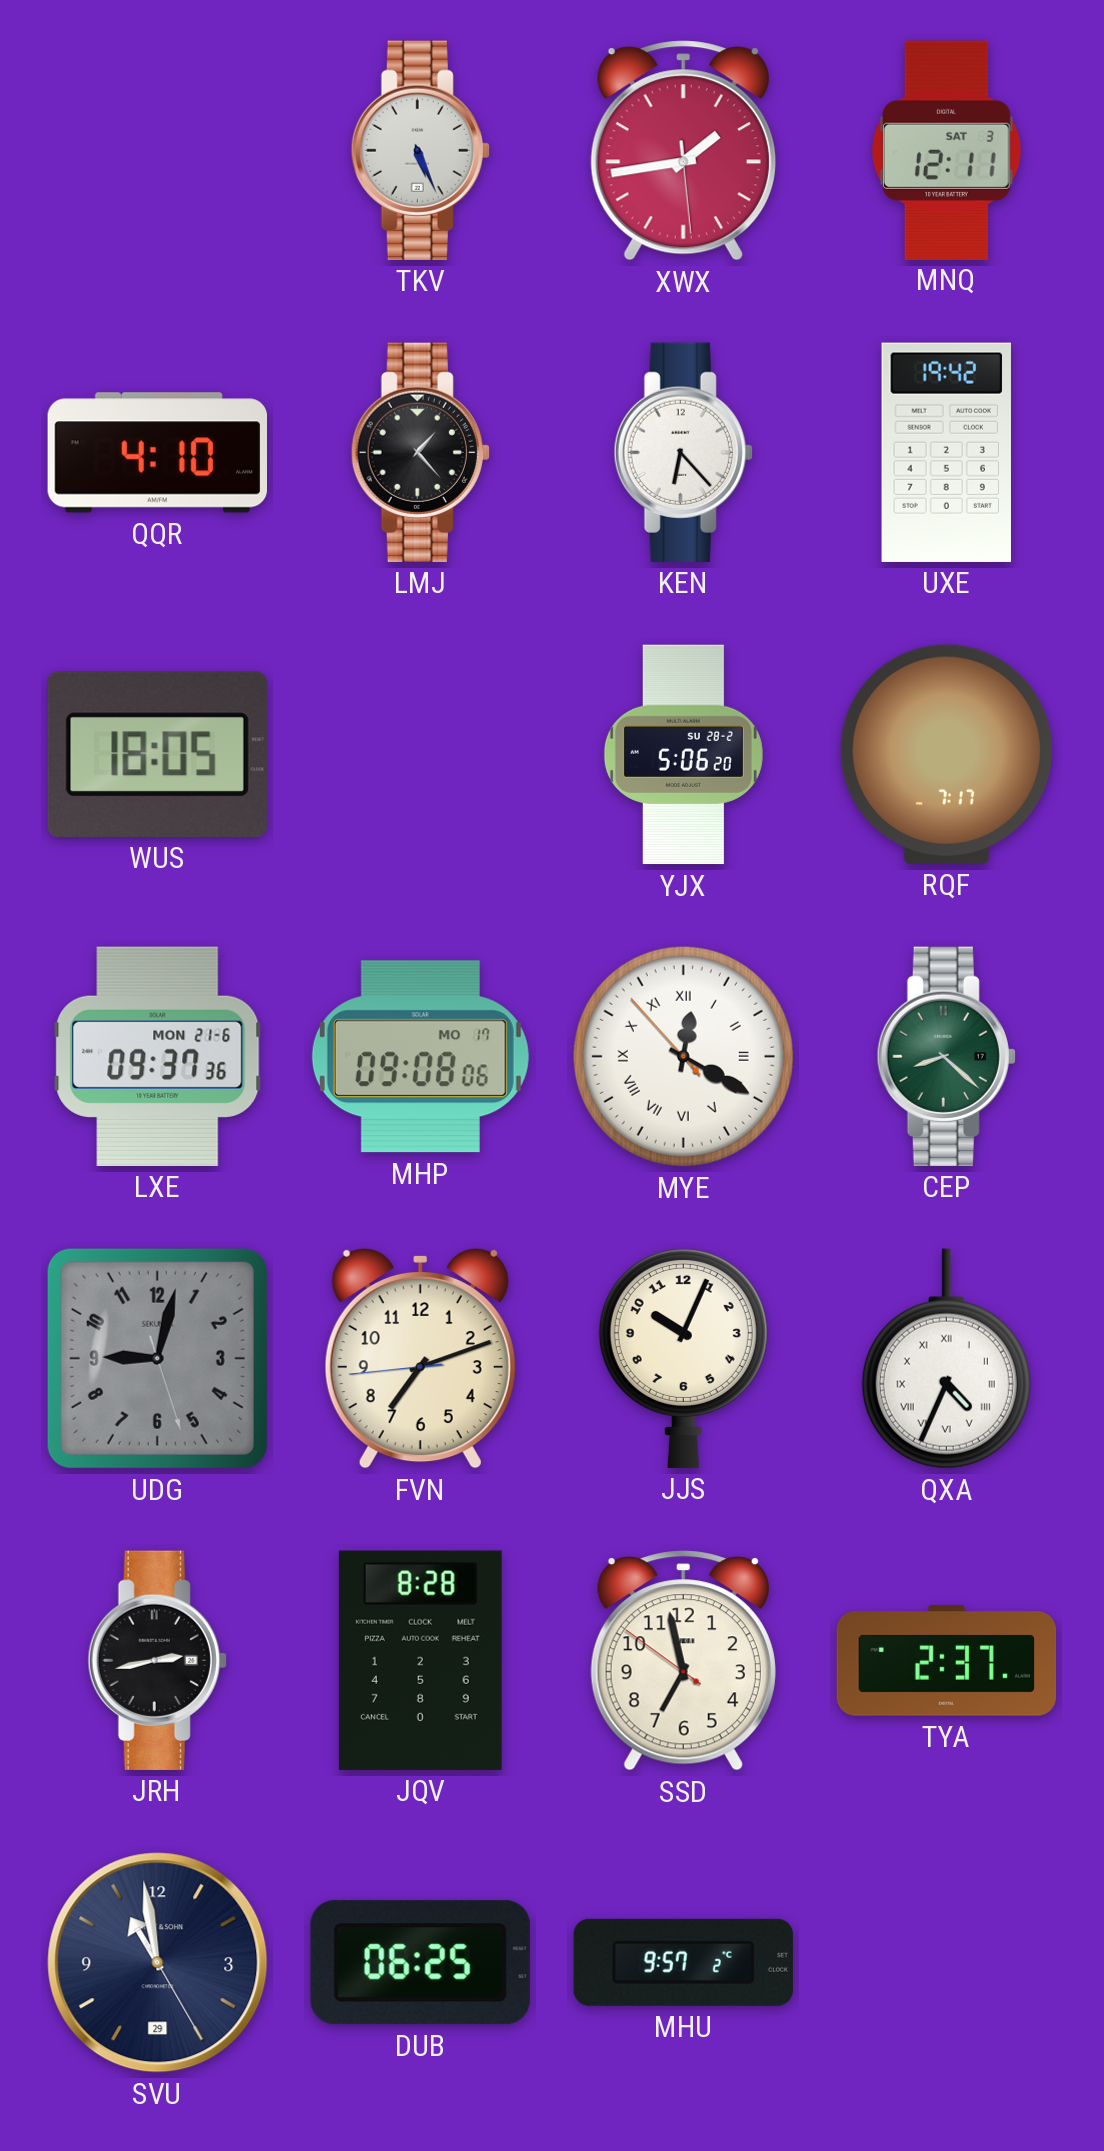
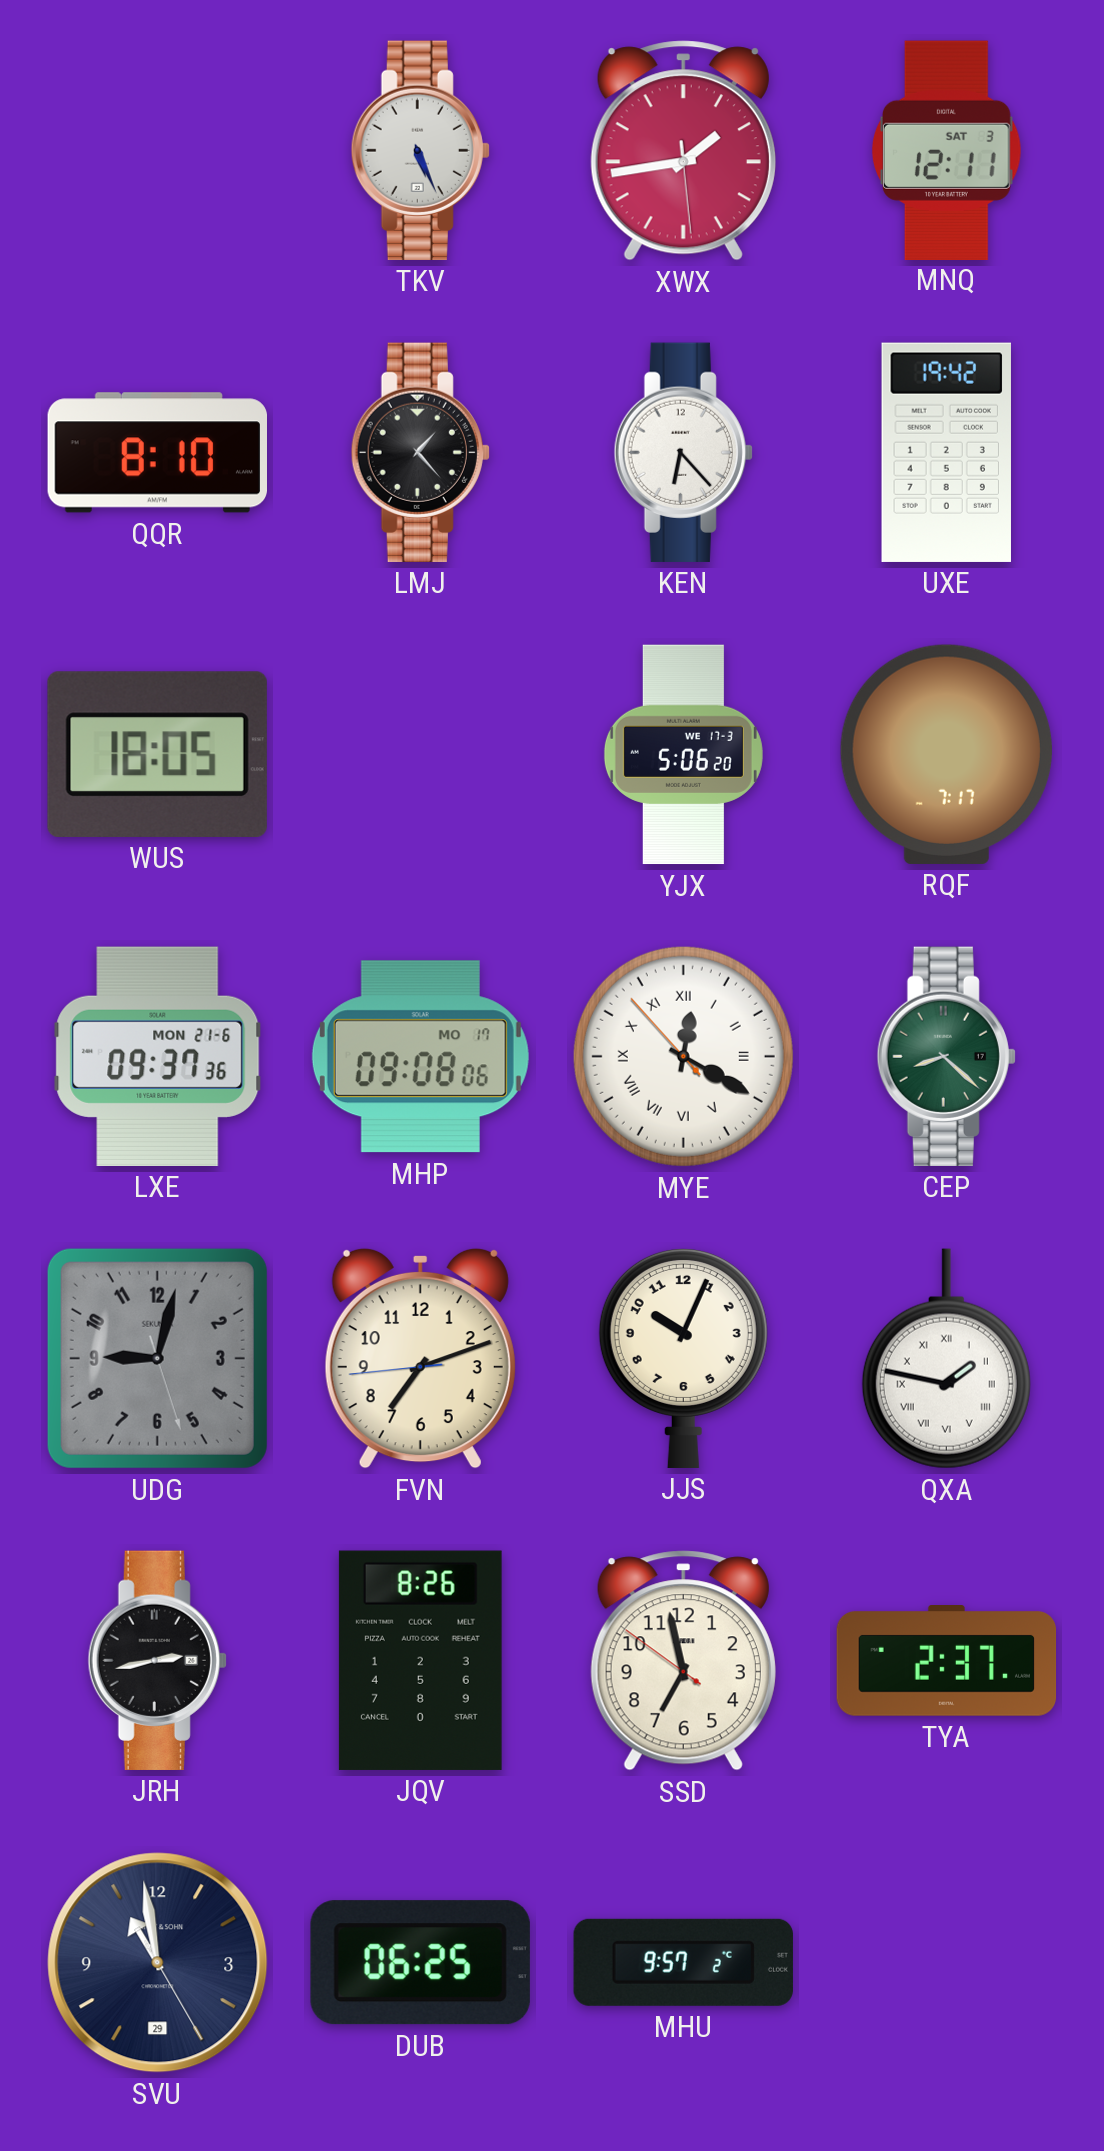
QQR: 4:10 -> 8:10
YJX date: SU 28-2 -> WE 17-3
QXA: 4:34 -> 1:47
JQV: 8:28 -> 8:26
